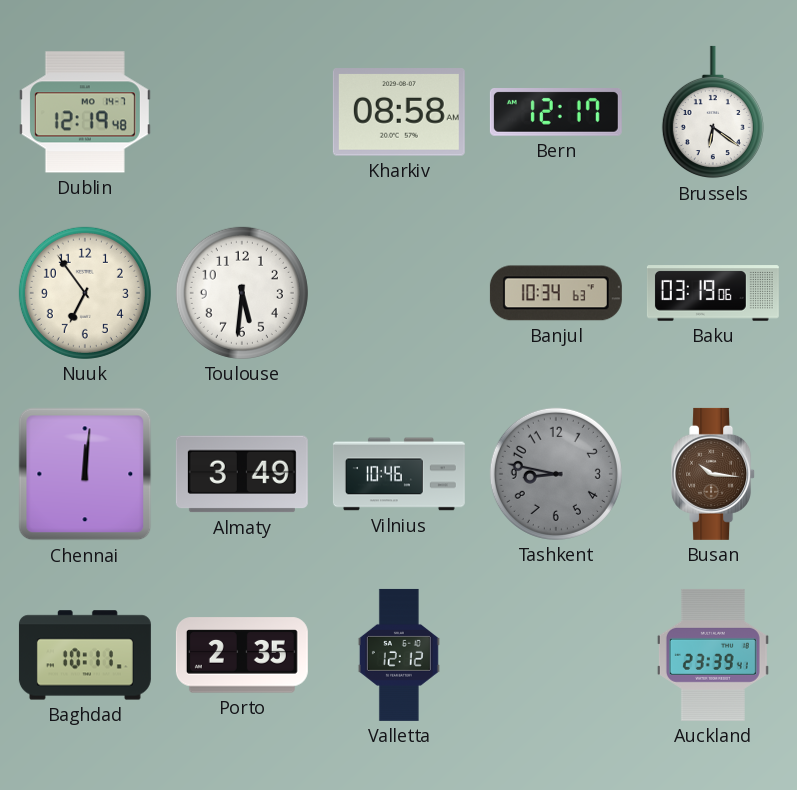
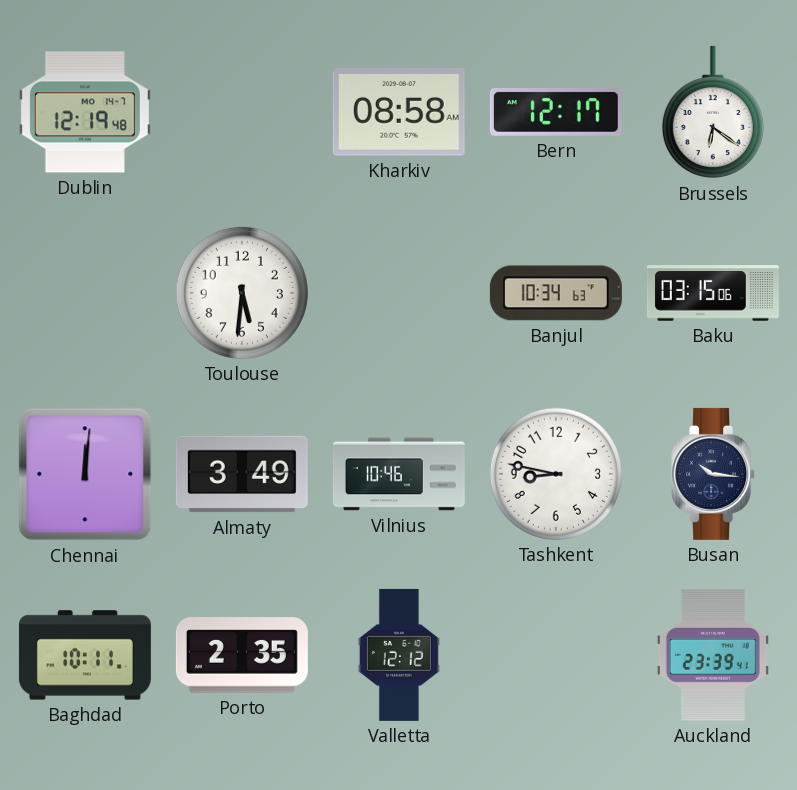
Nuuk: 6:54 -> none
Baku: 03:19 -> 03:15
Tashkent dial: grey -> white
Busan dial: brown -> navy
